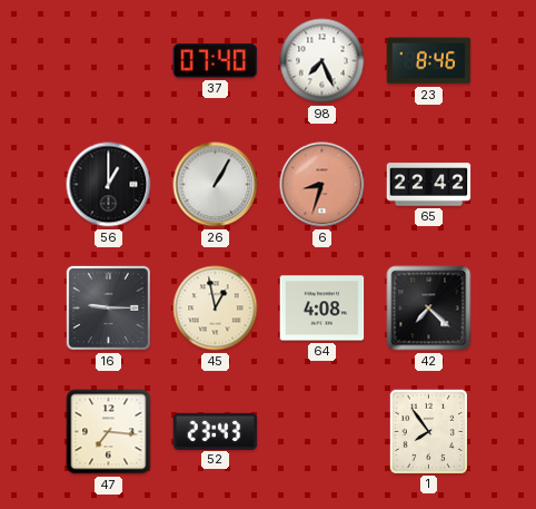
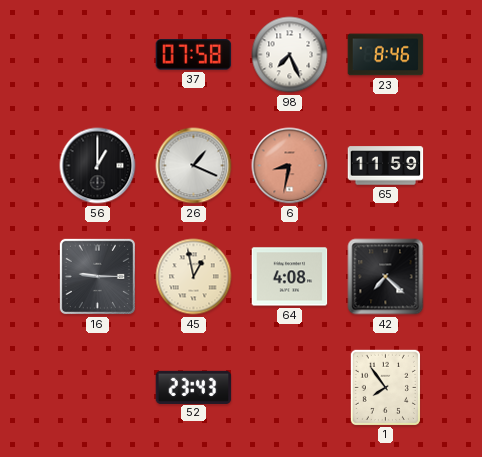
37: 07:40 -> 07:58
26: 1:05 -> 1:19
6: 8:33 -> 8:32
65: 22:42 -> 11:59
47: 7:16 -> none
